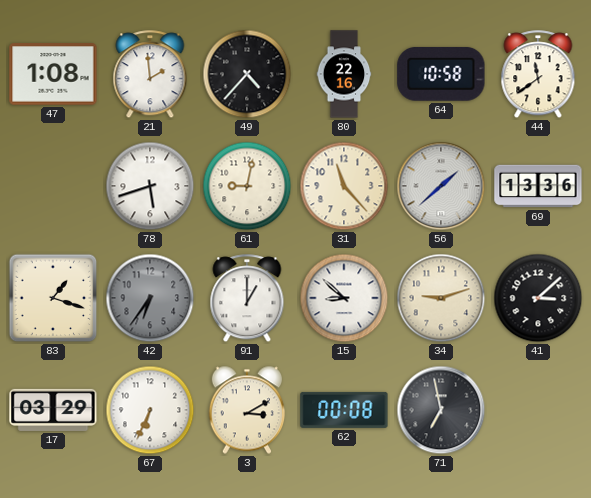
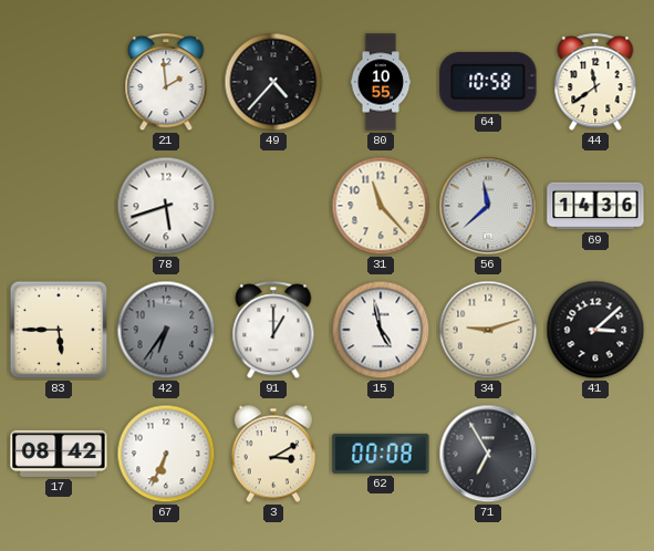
47: 1:08 -> none
80: 22:16 -> 10:55
61: 9:02 -> none
56: 1:38 -> 11:38
69: 13:36 -> 14:36
83: 1:18 -> 5:45
15: 8:52 -> 4:58
17: 03:29 -> 08:42
71: 6:58 -> 6:55
